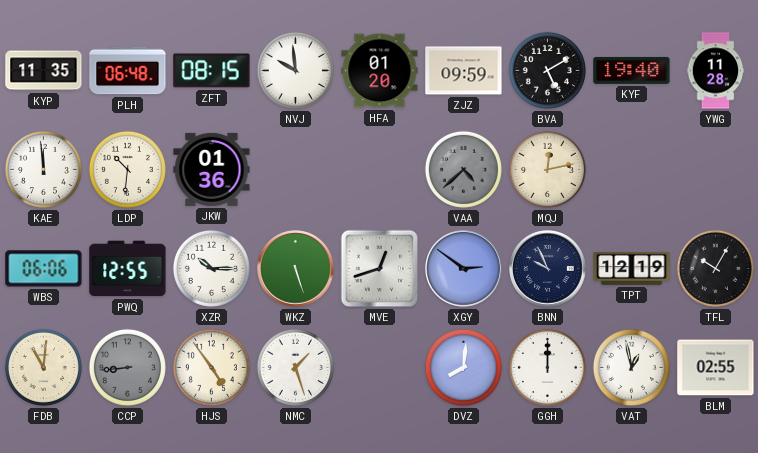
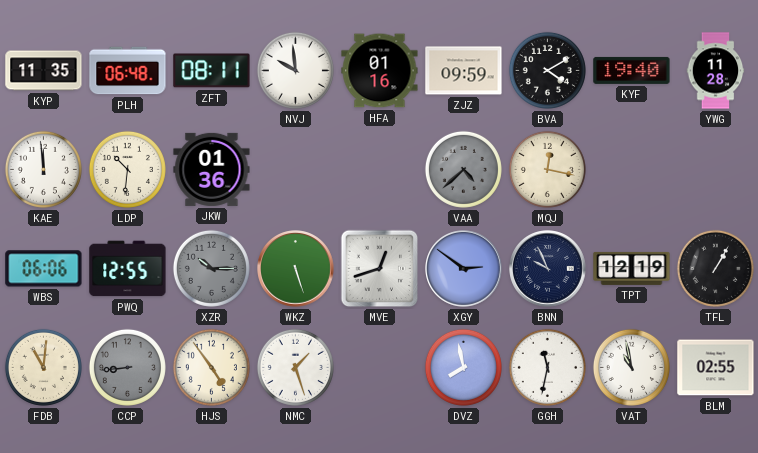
ZFT: 08:15 -> 08:11
HFA: 01:20 -> 01:16
BVA: 5:10 -> 4:10
MQJ: 12:13 -> 12:17
XZR dial: white -> grey
TFL: 10:05 -> 1:05
DVZ: 8:01 -> 7:58
GGH: 12:00 -> 11:32
VAT: 12:58 -> 10:58
